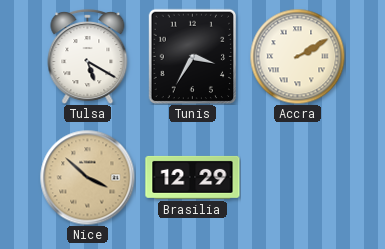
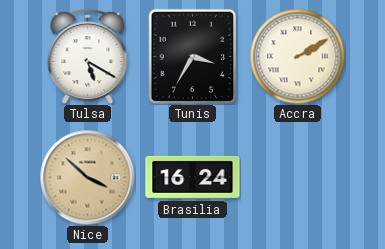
Brasilia: 12:29 -> 16:24
